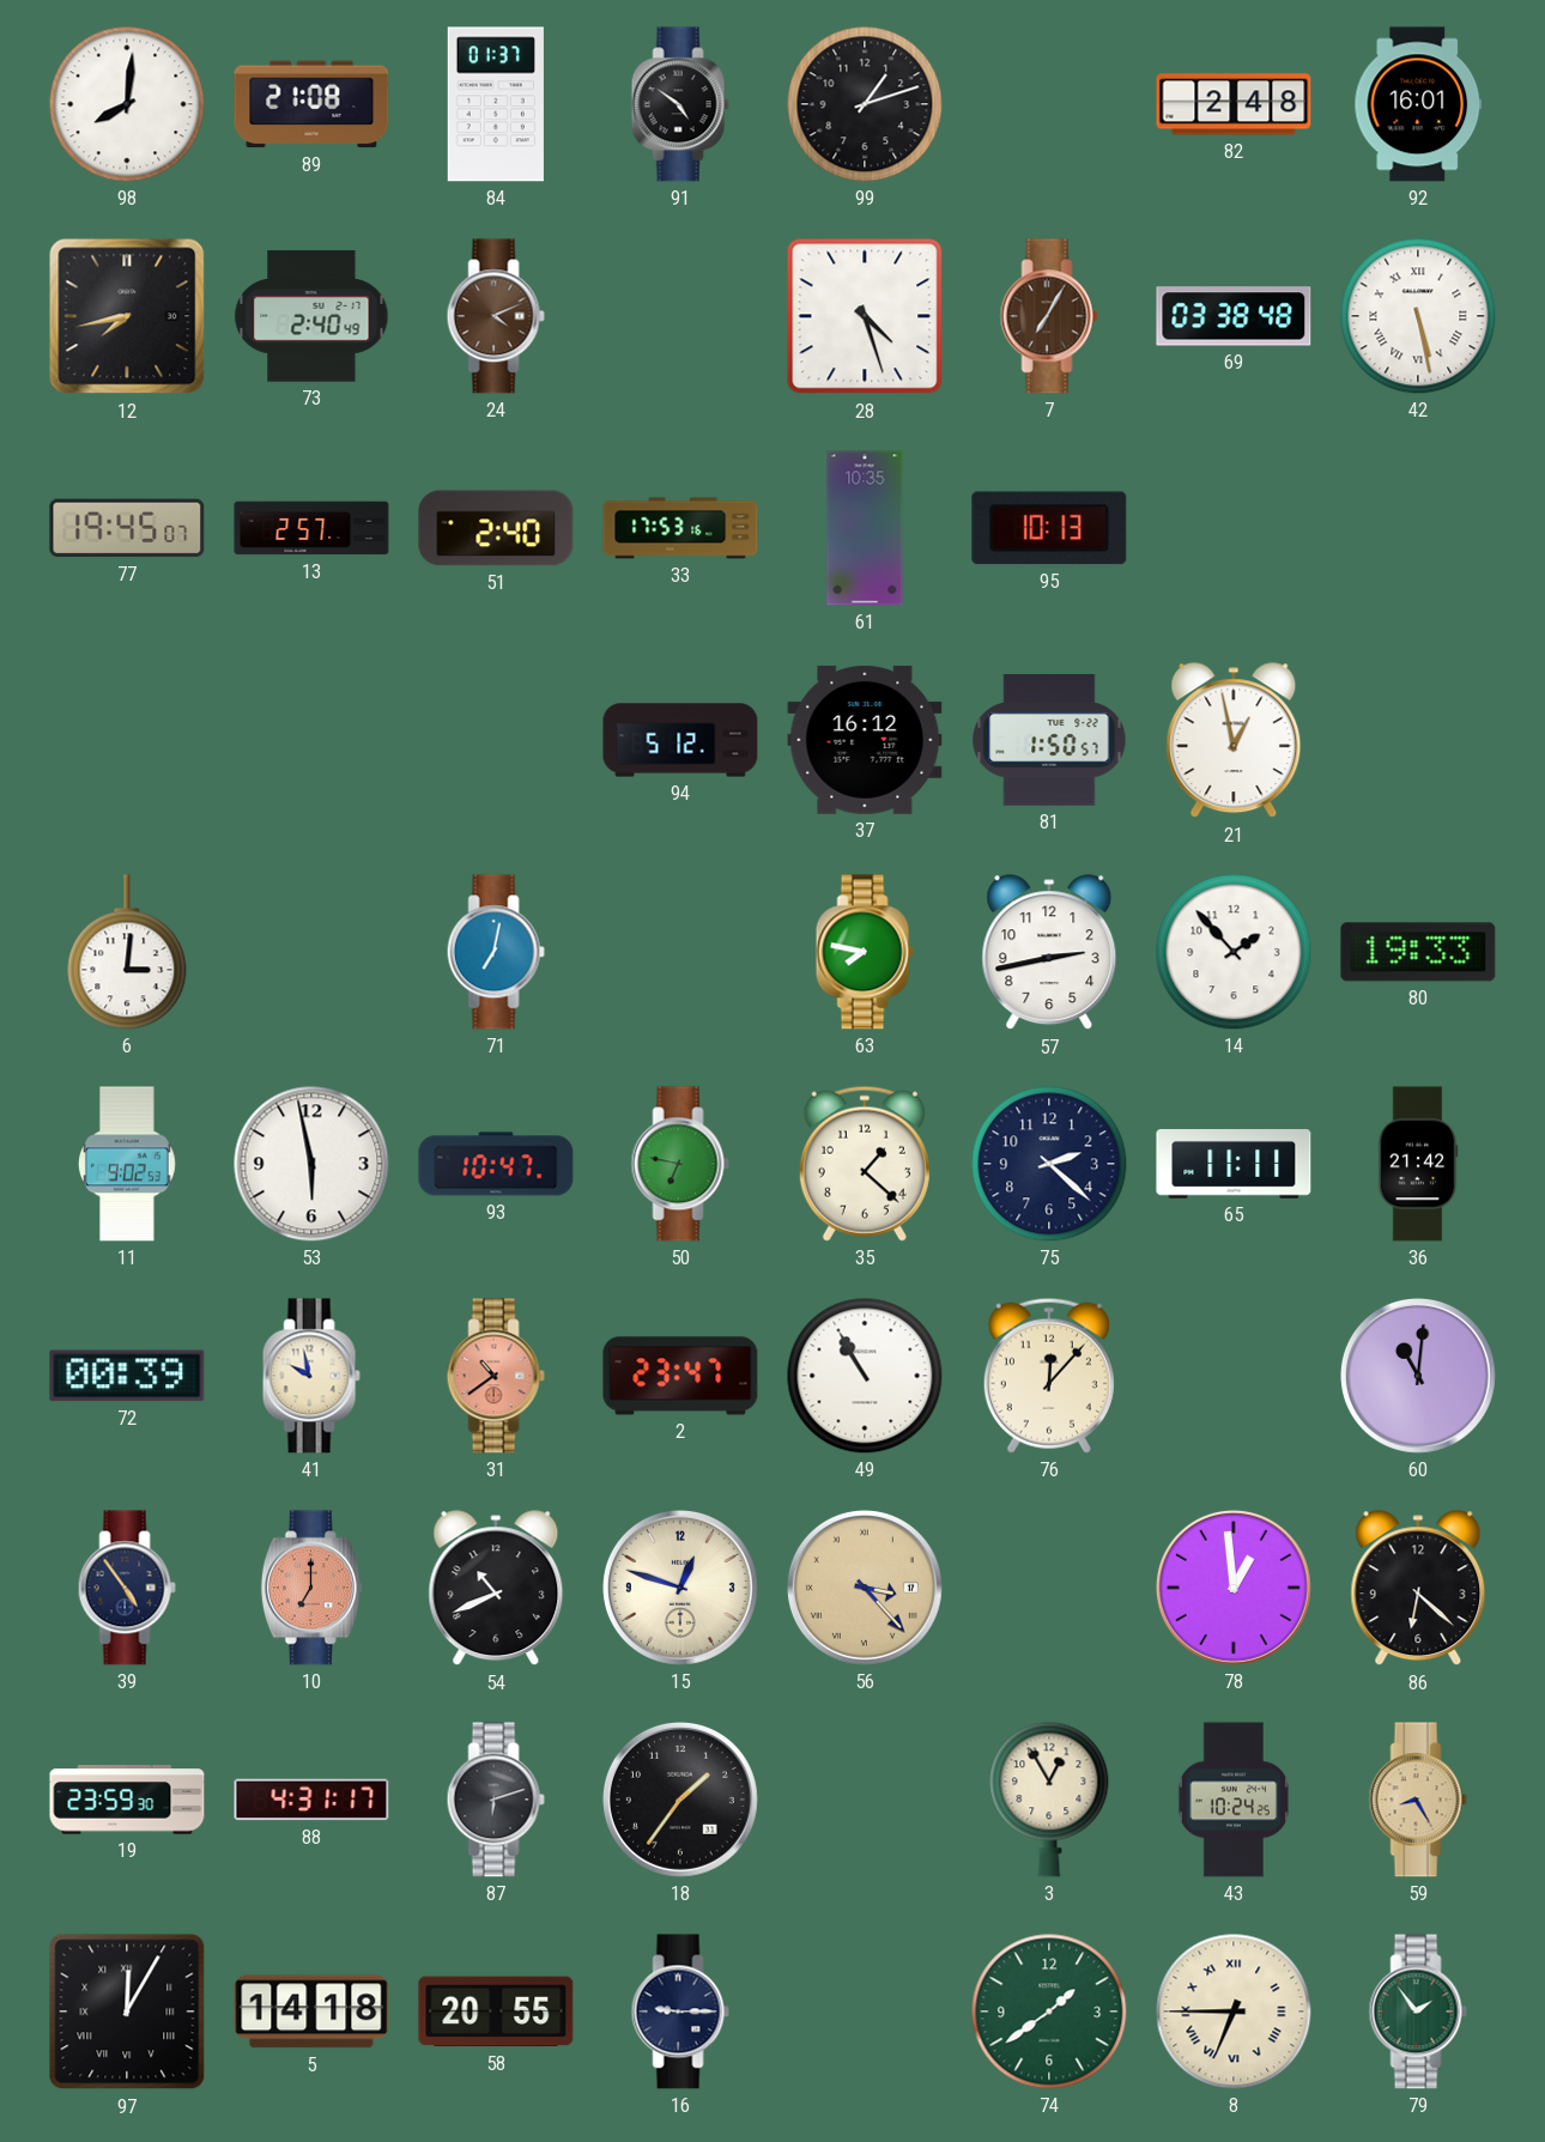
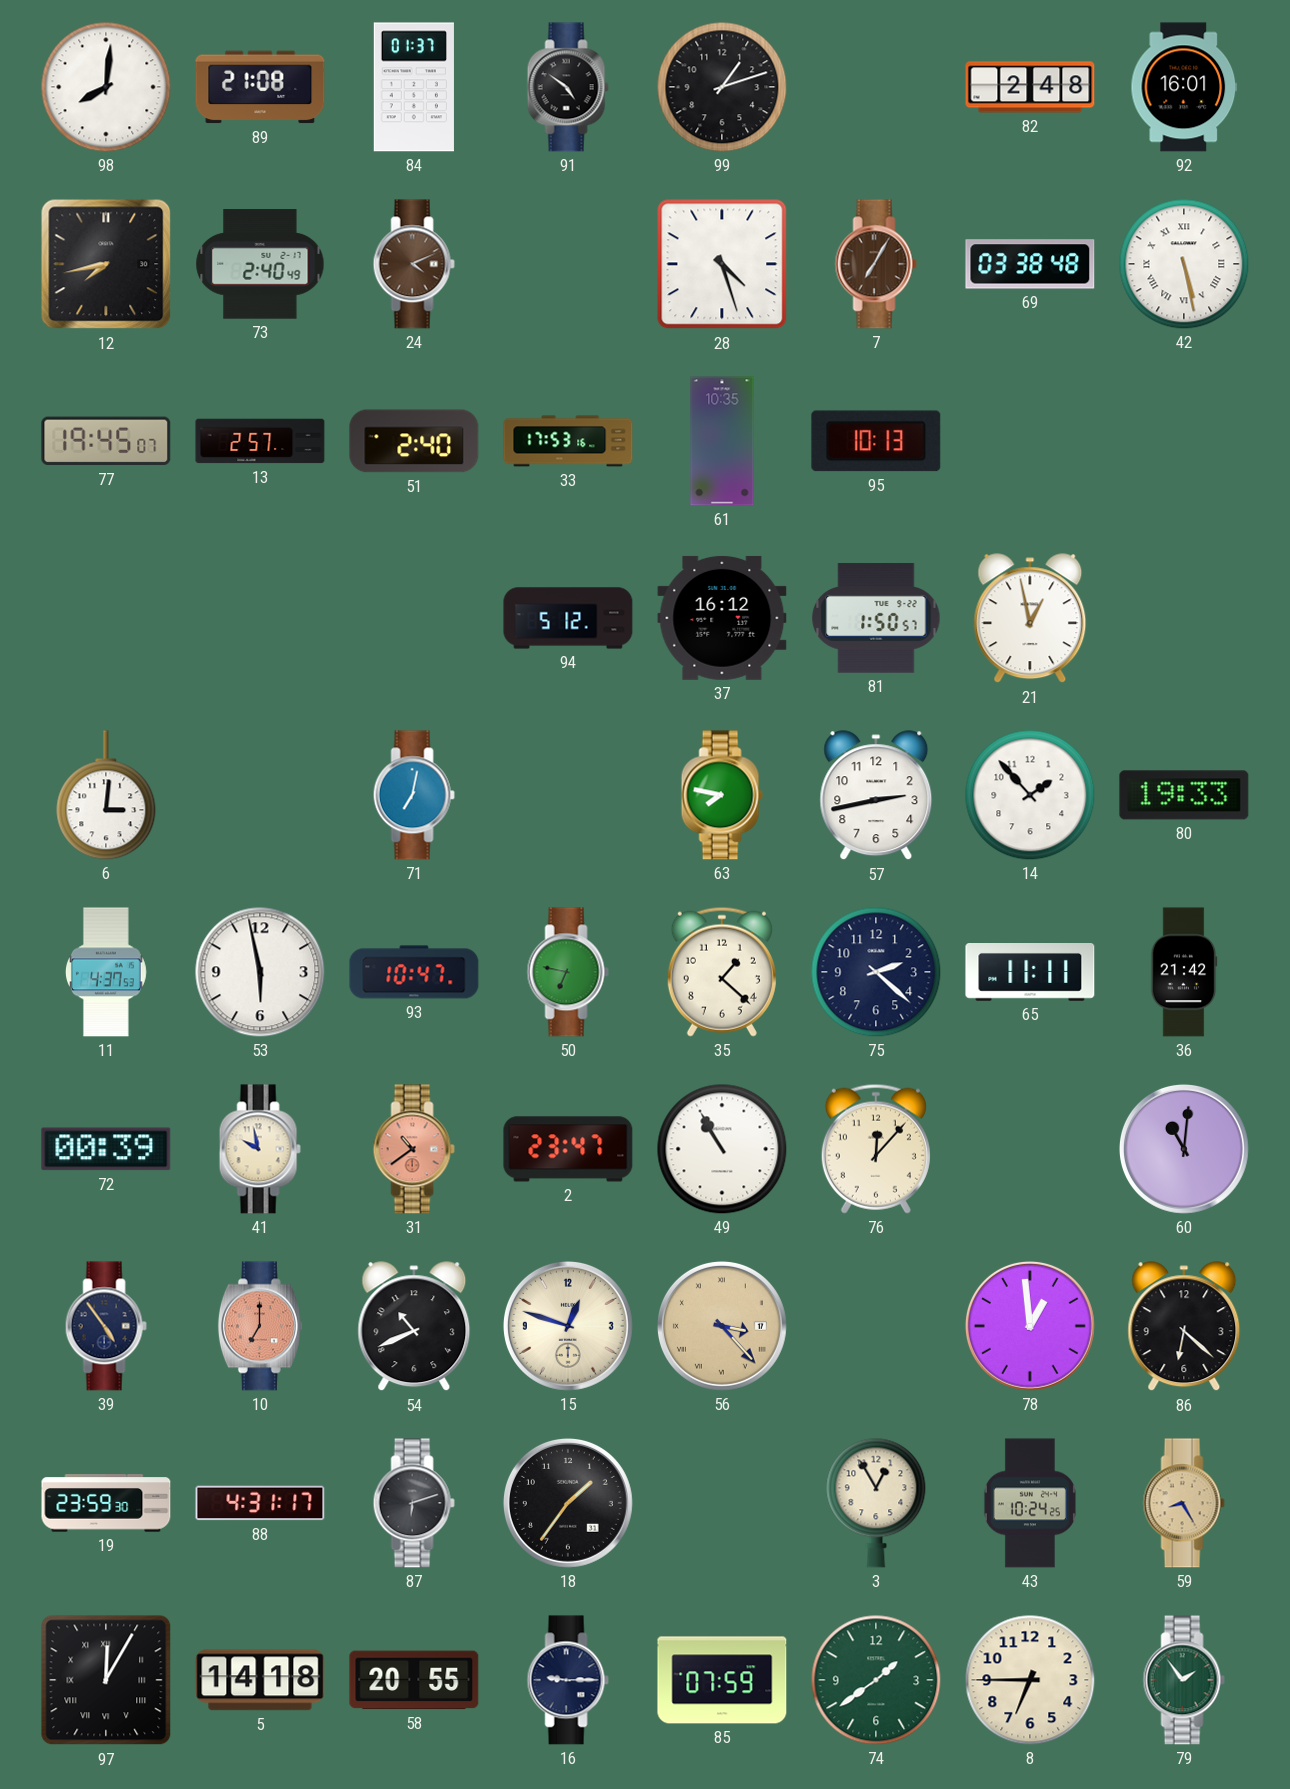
11: 9:02 -> 4:37
85: none -> 07:59
8 numerals: Roman -> Arabic
